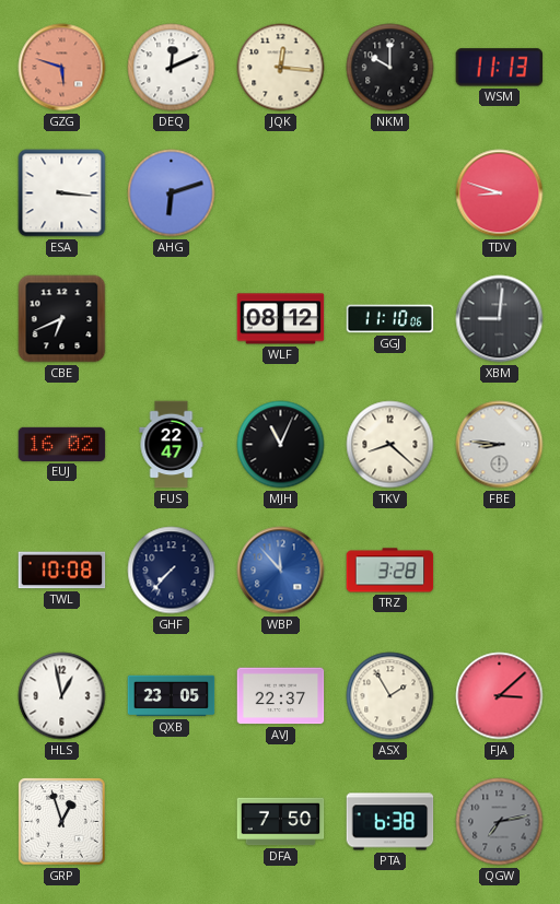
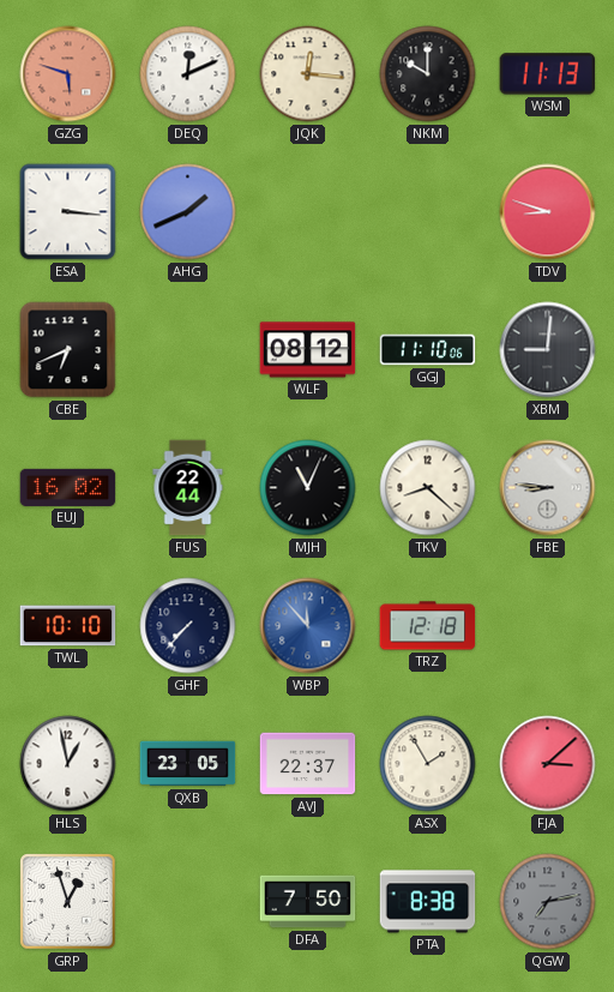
AHG: 6:12 -> 1:41
FUS: 22:47 -> 22:44
TWL: 10:08 -> 10:10
TRZ: 3:28 -> 12:18
PTA: 6:38 -> 8:38
